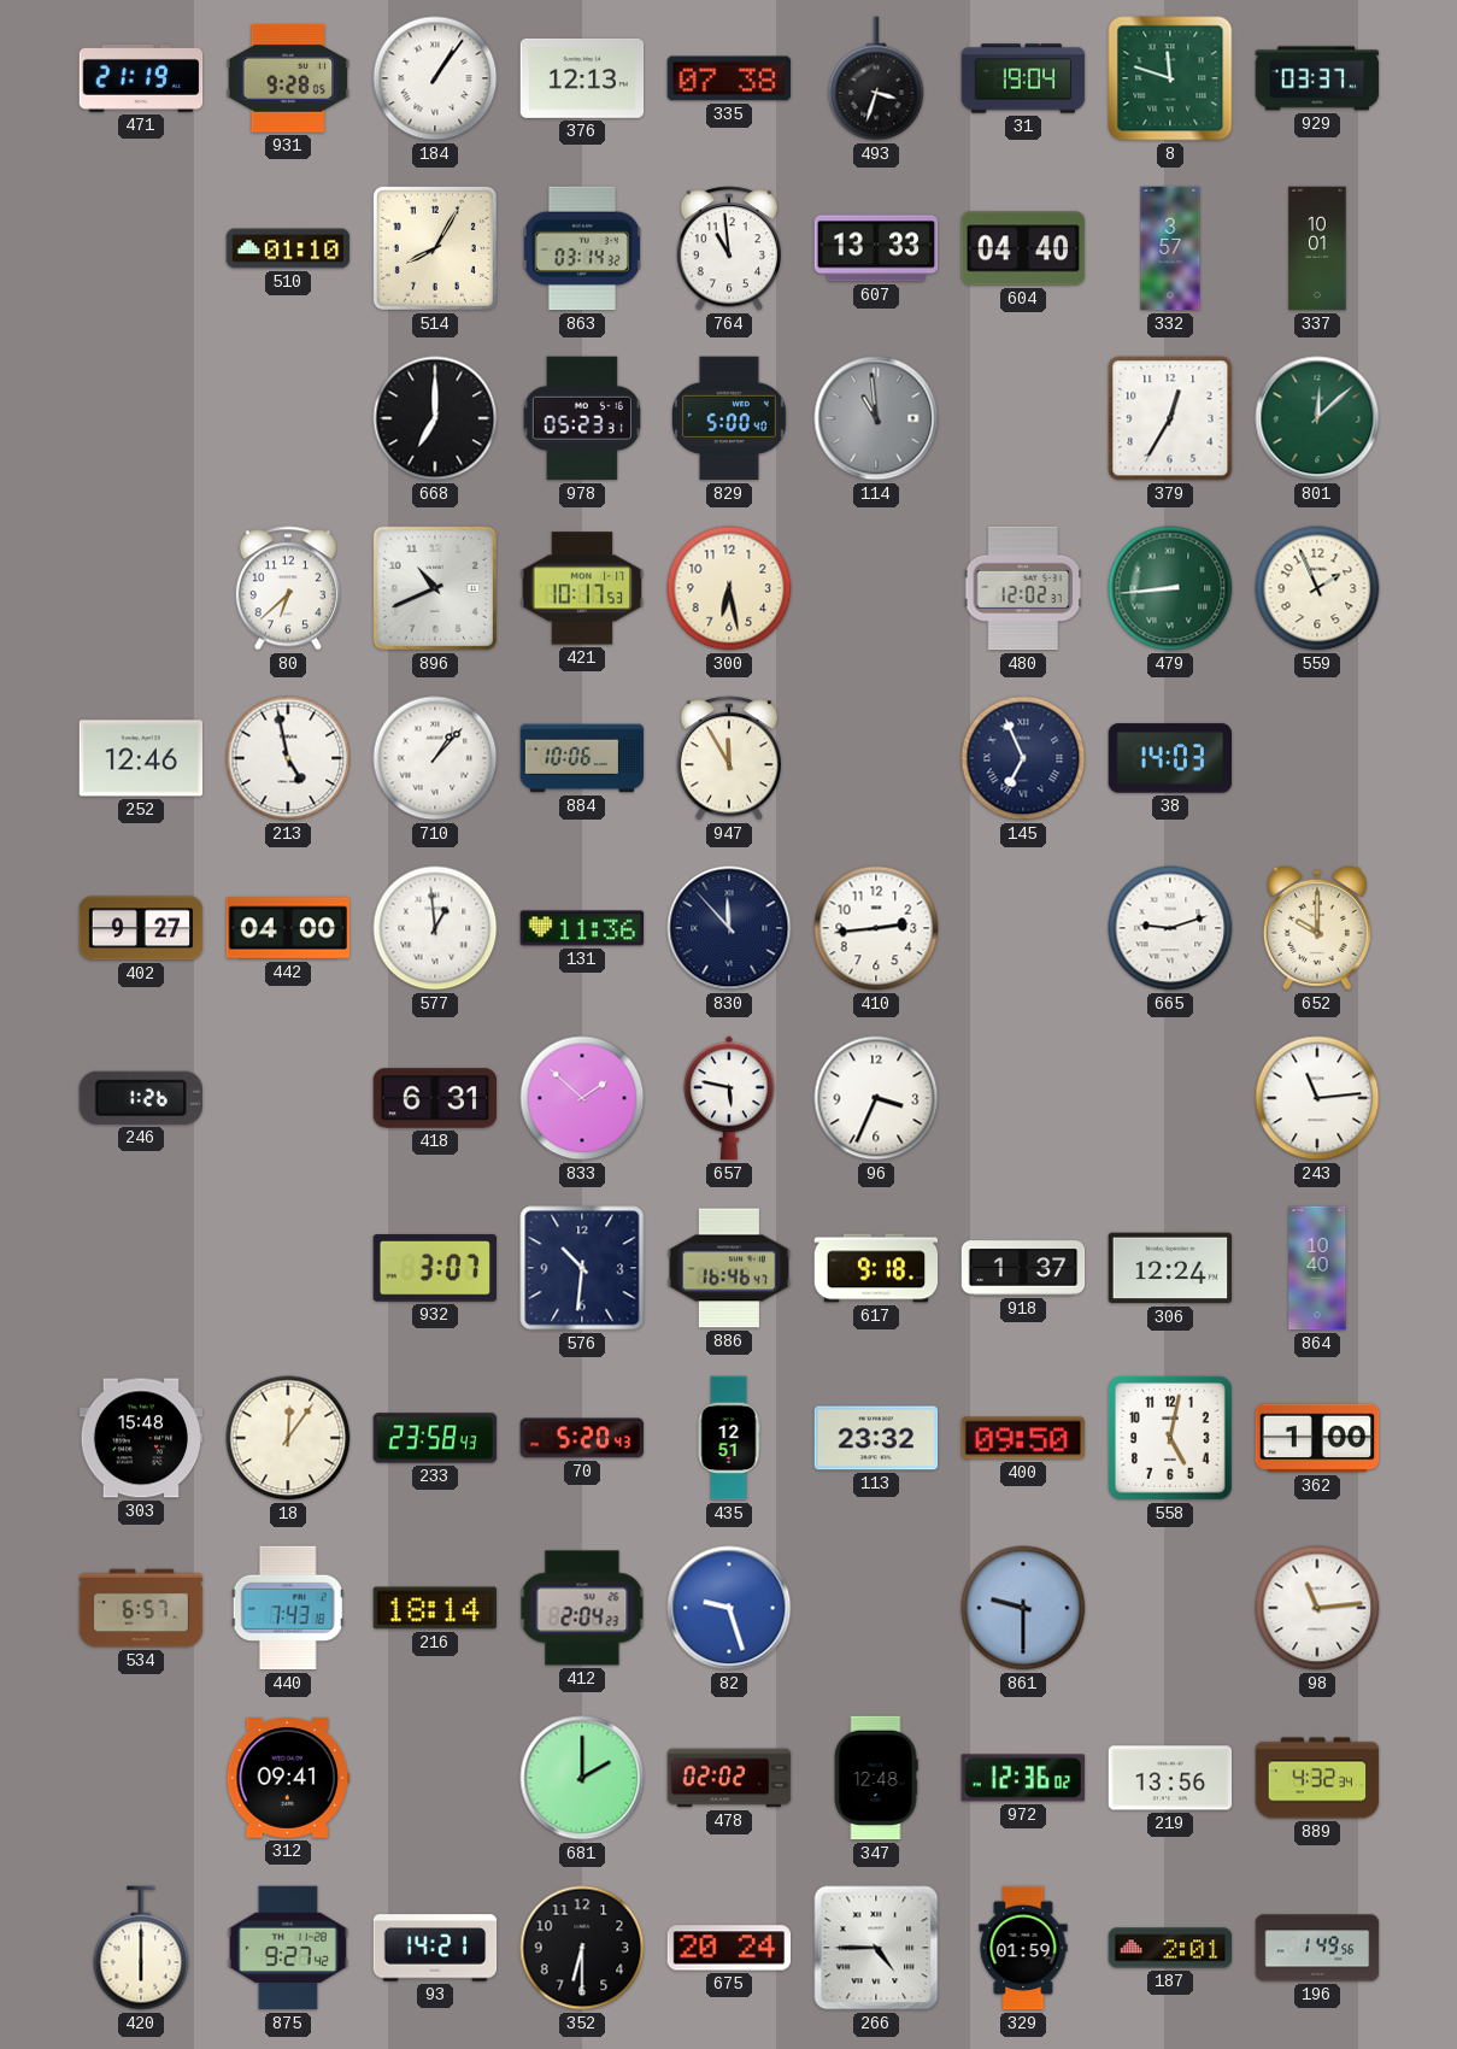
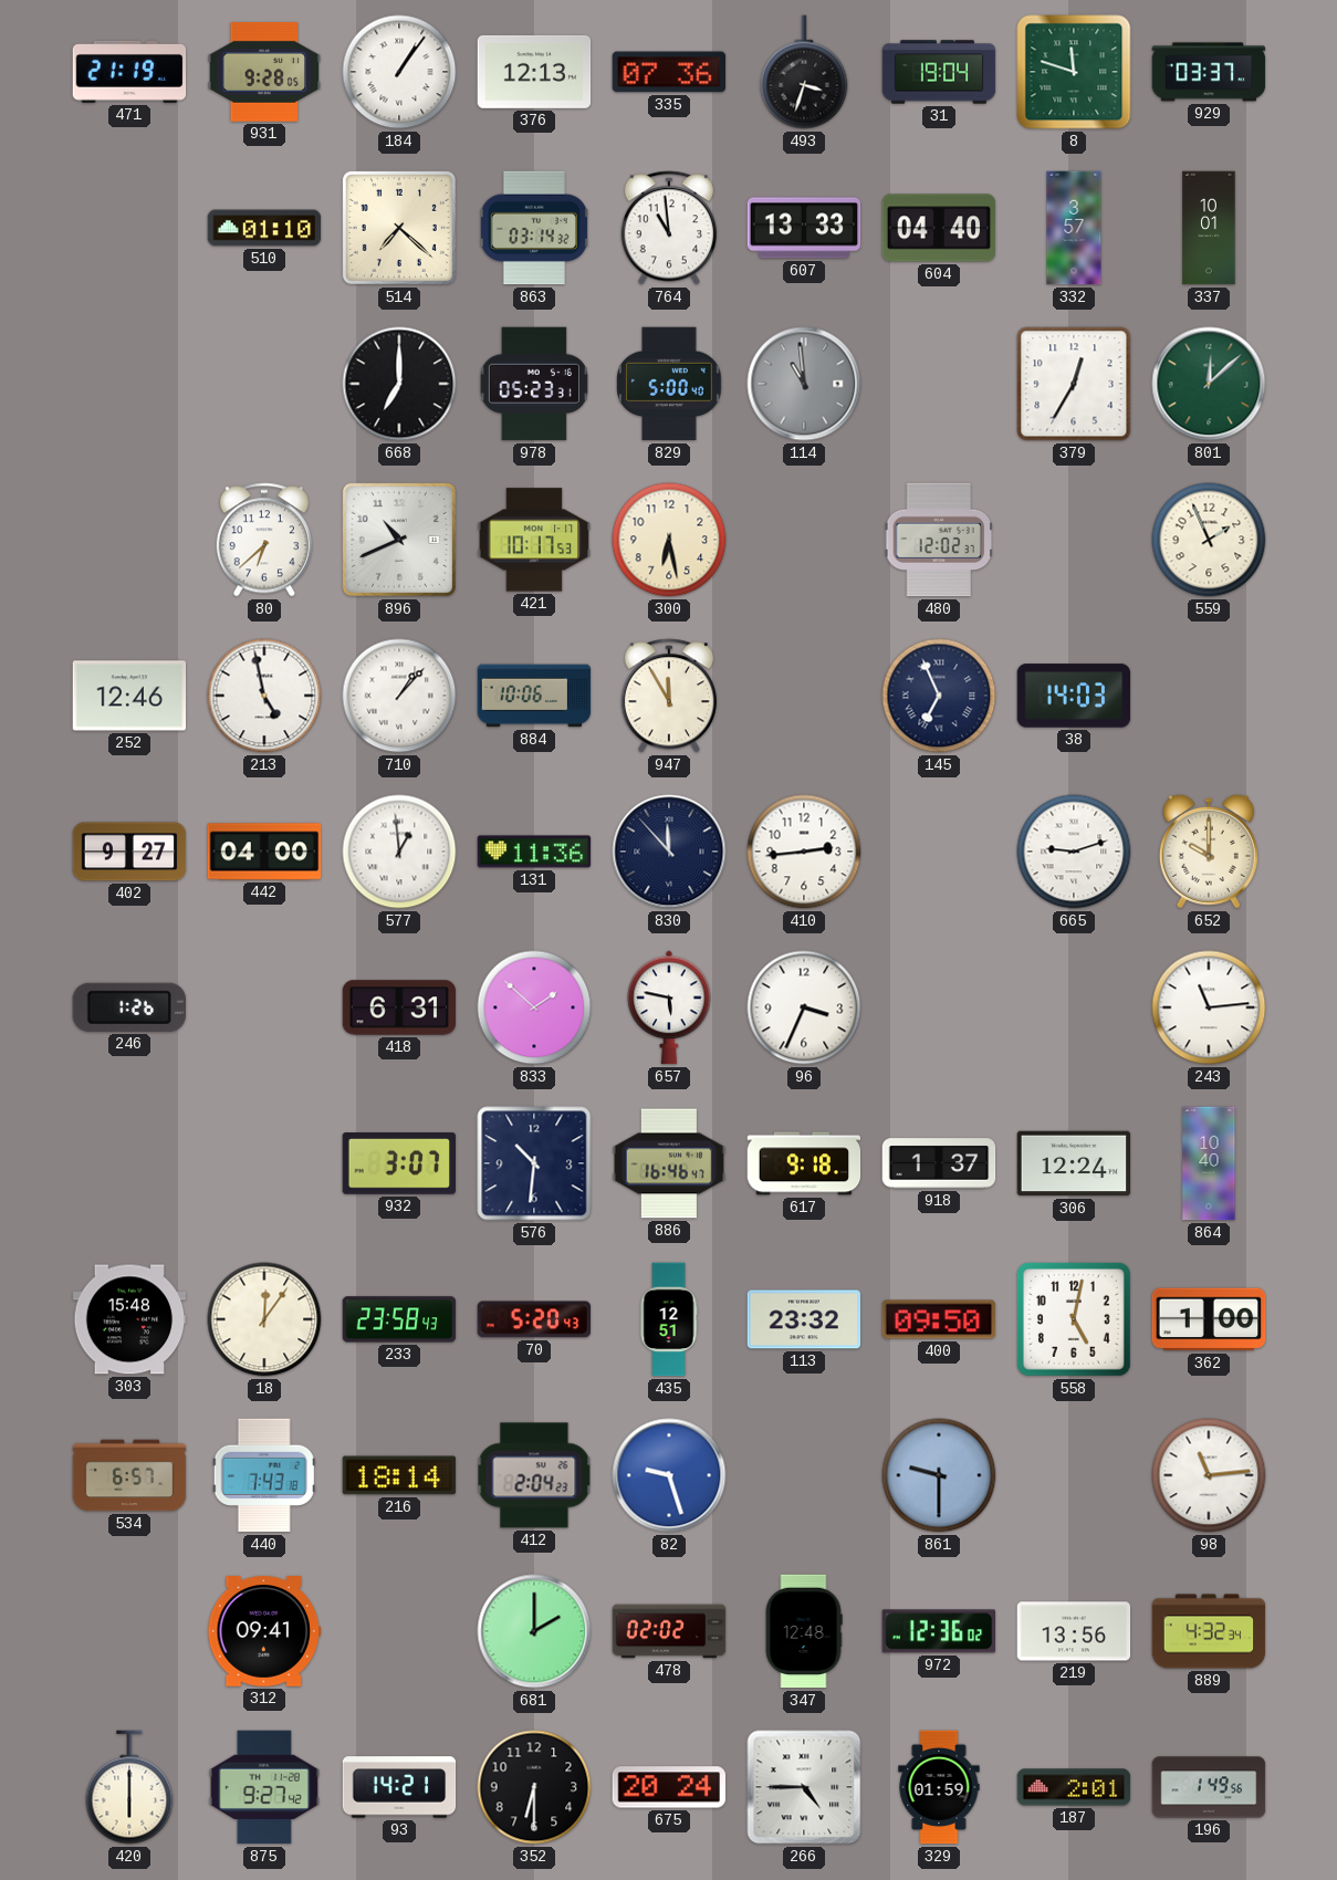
335: 07:38 -> 07:36
514: 8:05 -> 7:22
479: 8:44 -> none
